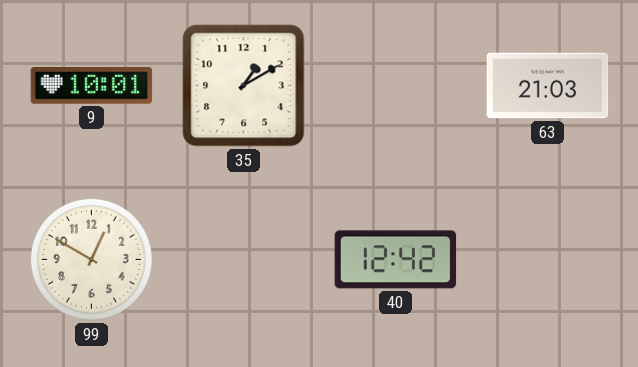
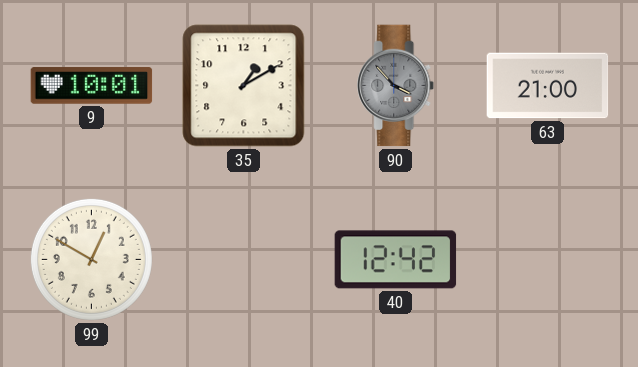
90: none -> 3:53
63: 21:03 -> 21:00
